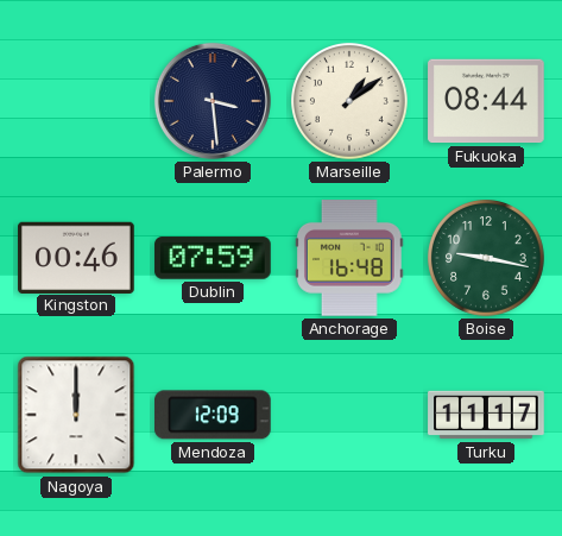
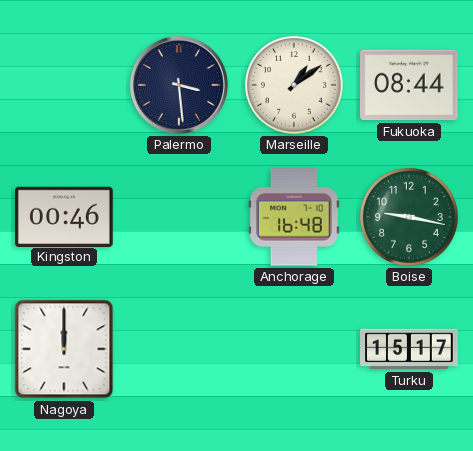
Dublin: 07:59 -> none
Mendoza: 12:09 -> none
Turku: 11:17 -> 15:17
